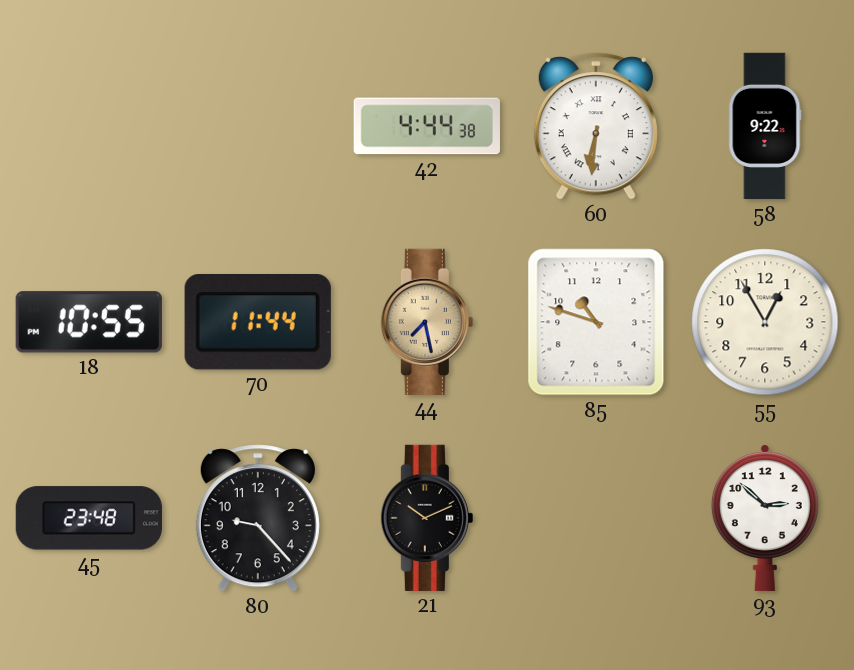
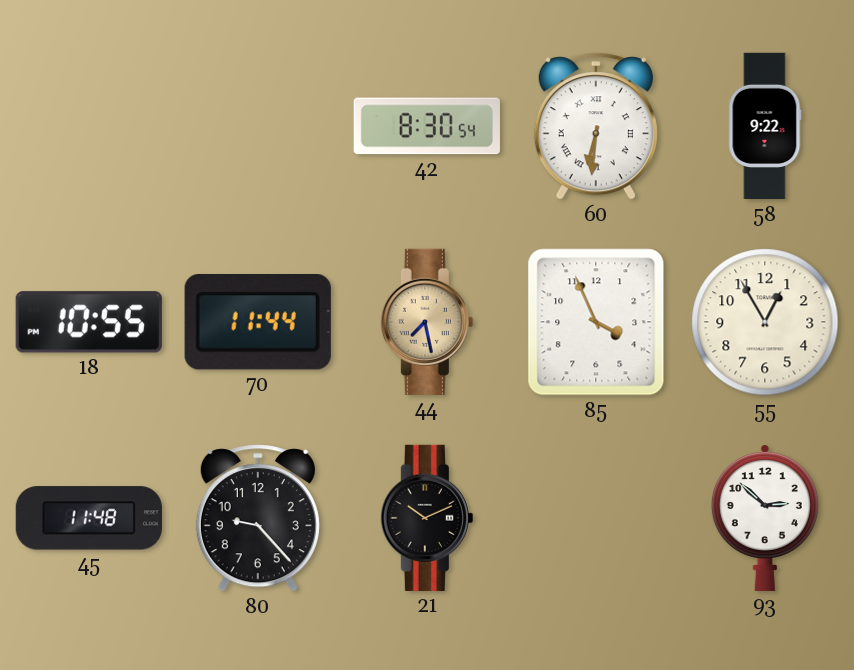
42: 4:44 -> 8:30
85: 10:48 -> 3:56
45: 23:48 -> 11:48
